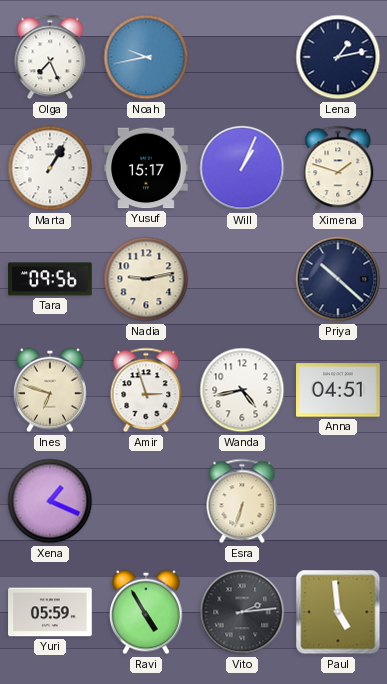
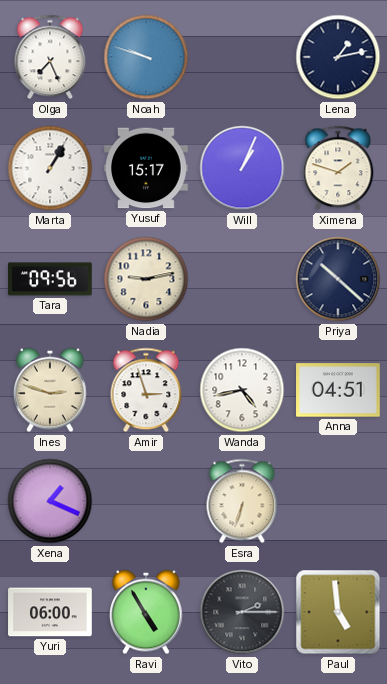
Noah: 9:43 -> 9:48
Ines: 6:48 -> 2:48
Yuri: 05:59 -> 06:00
Vito: 2:14 -> 2:15
